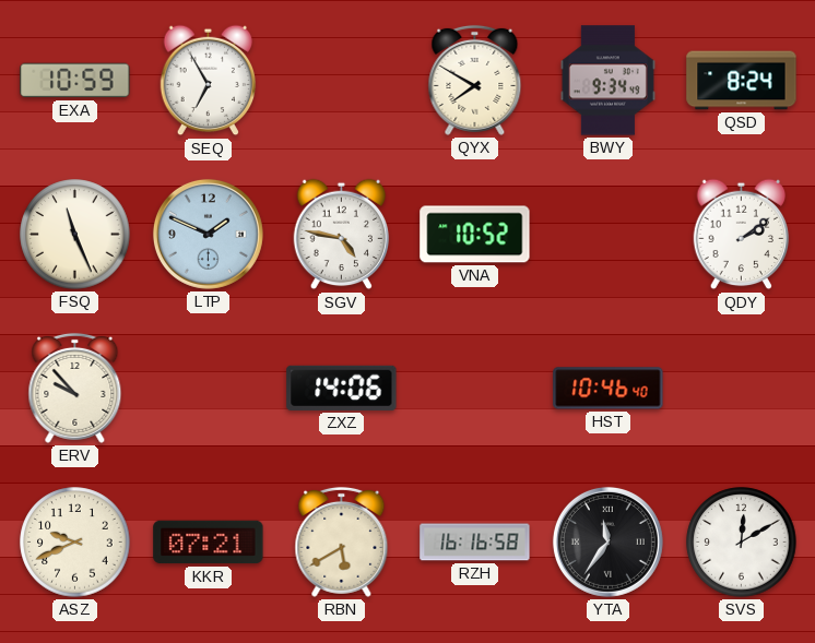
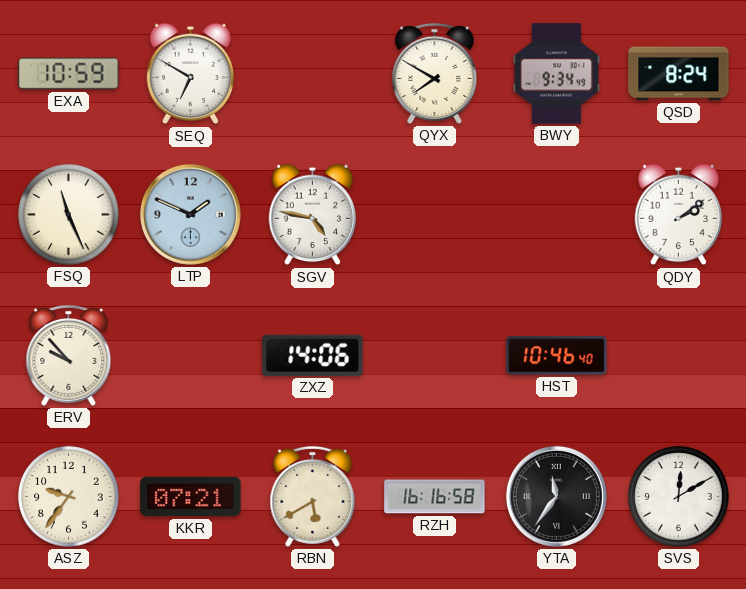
SEQ: 6:55 -> 6:50
VNA: 10:52 -> none
ASZ: 9:41 -> 9:36
